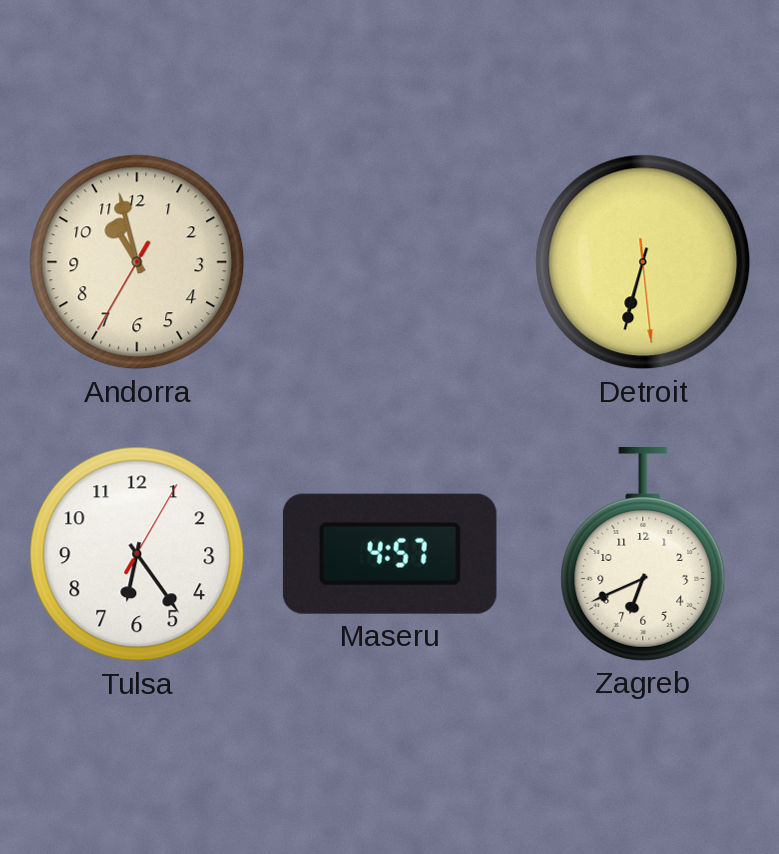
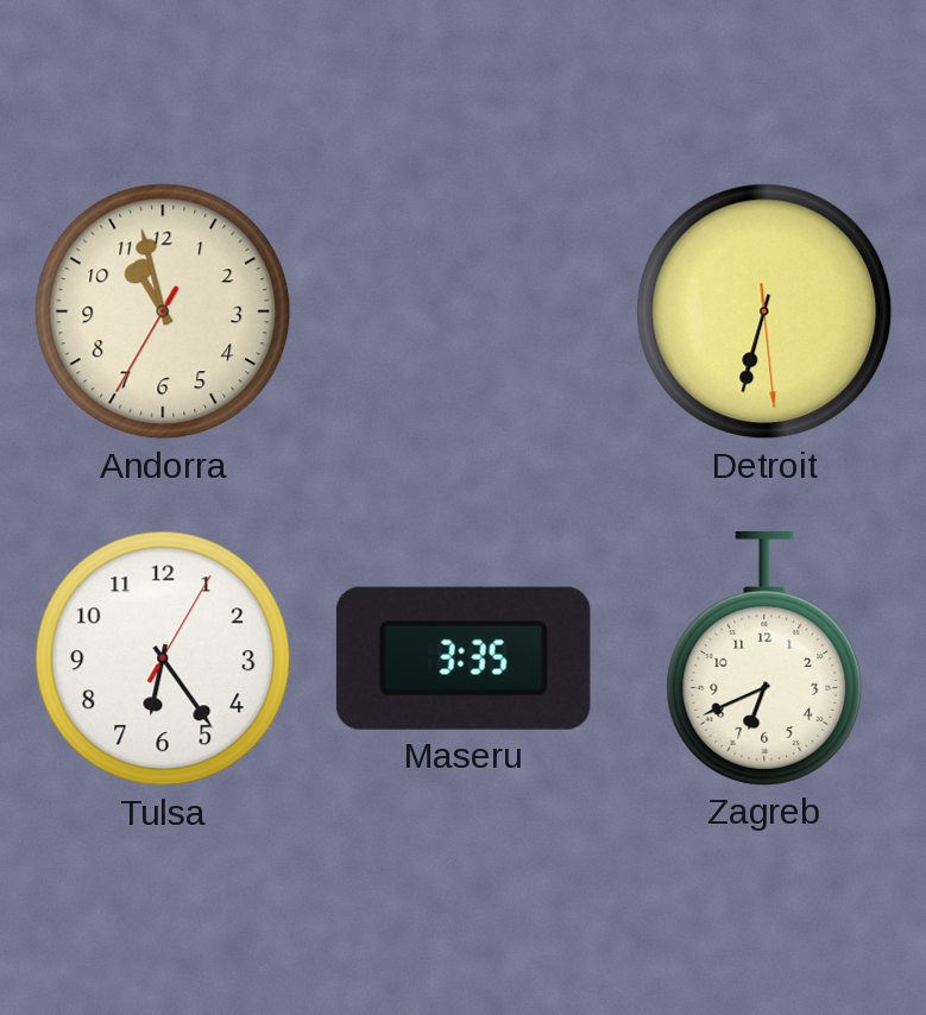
Maseru: 4:57 -> 3:35
